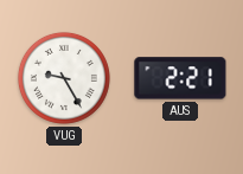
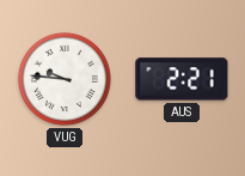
VUG: 9:25 -> 9:46
